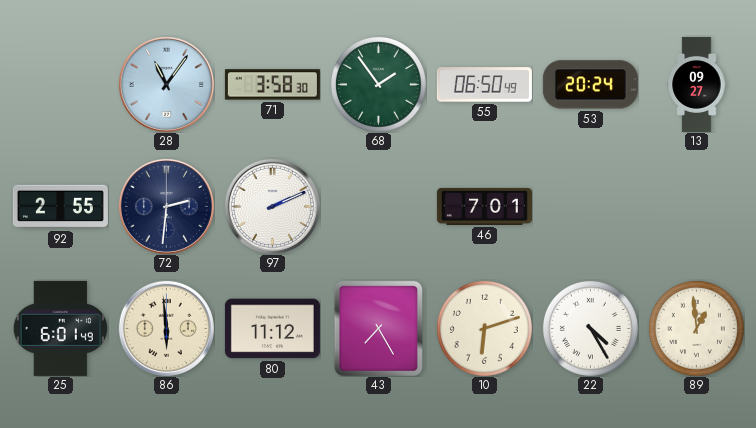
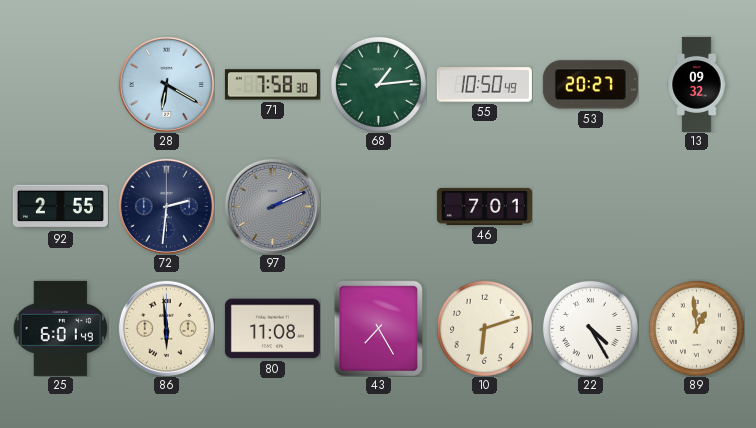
28: 11:06 -> 6:20
71: 3:58 -> 7:58
68: 1:54 -> 1:14
55: 06:50 -> 10:50
53: 20:24 -> 20:27
13: 09:27 -> 09:32
97 dial: white -> grey
80: 11:12 -> 11:08
